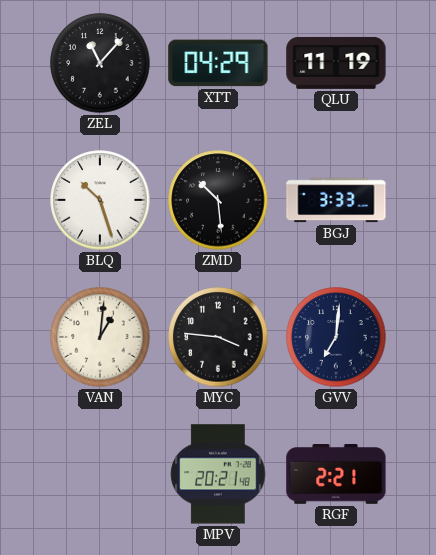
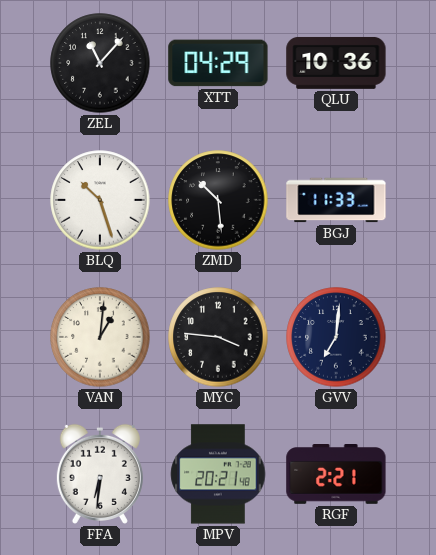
QLU: 11:19 -> 10:36
BGJ: 3:33 -> 11:33
FFA: none -> 6:31
